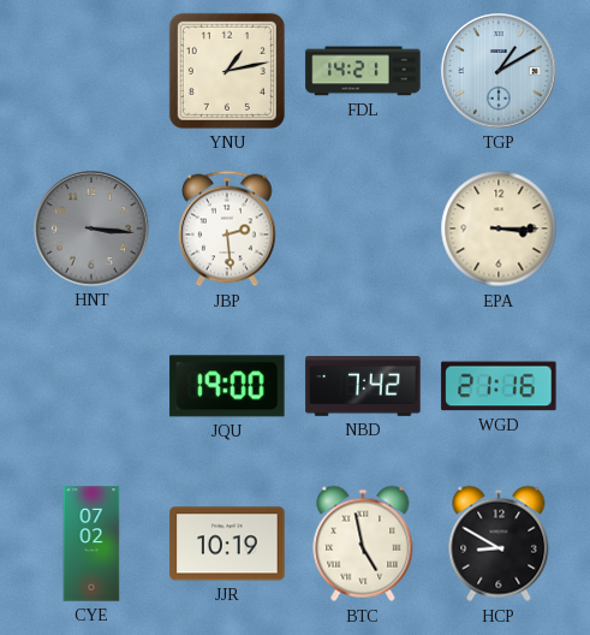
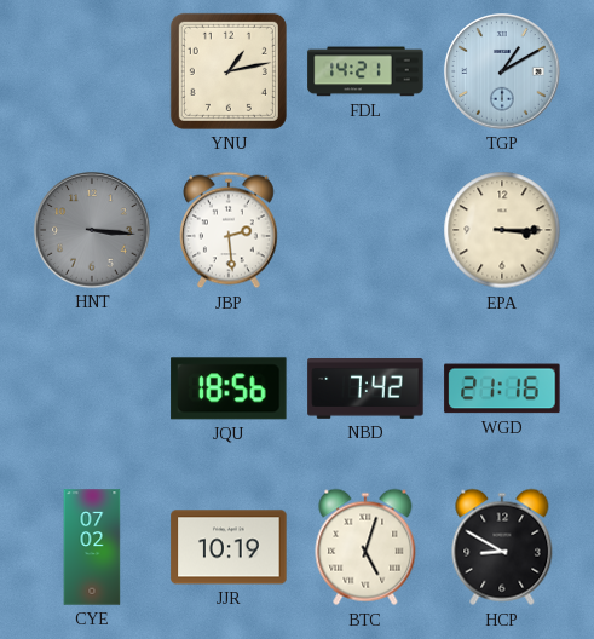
JQU: 19:00 -> 18:56
BTC: 4:58 -> 5:03
